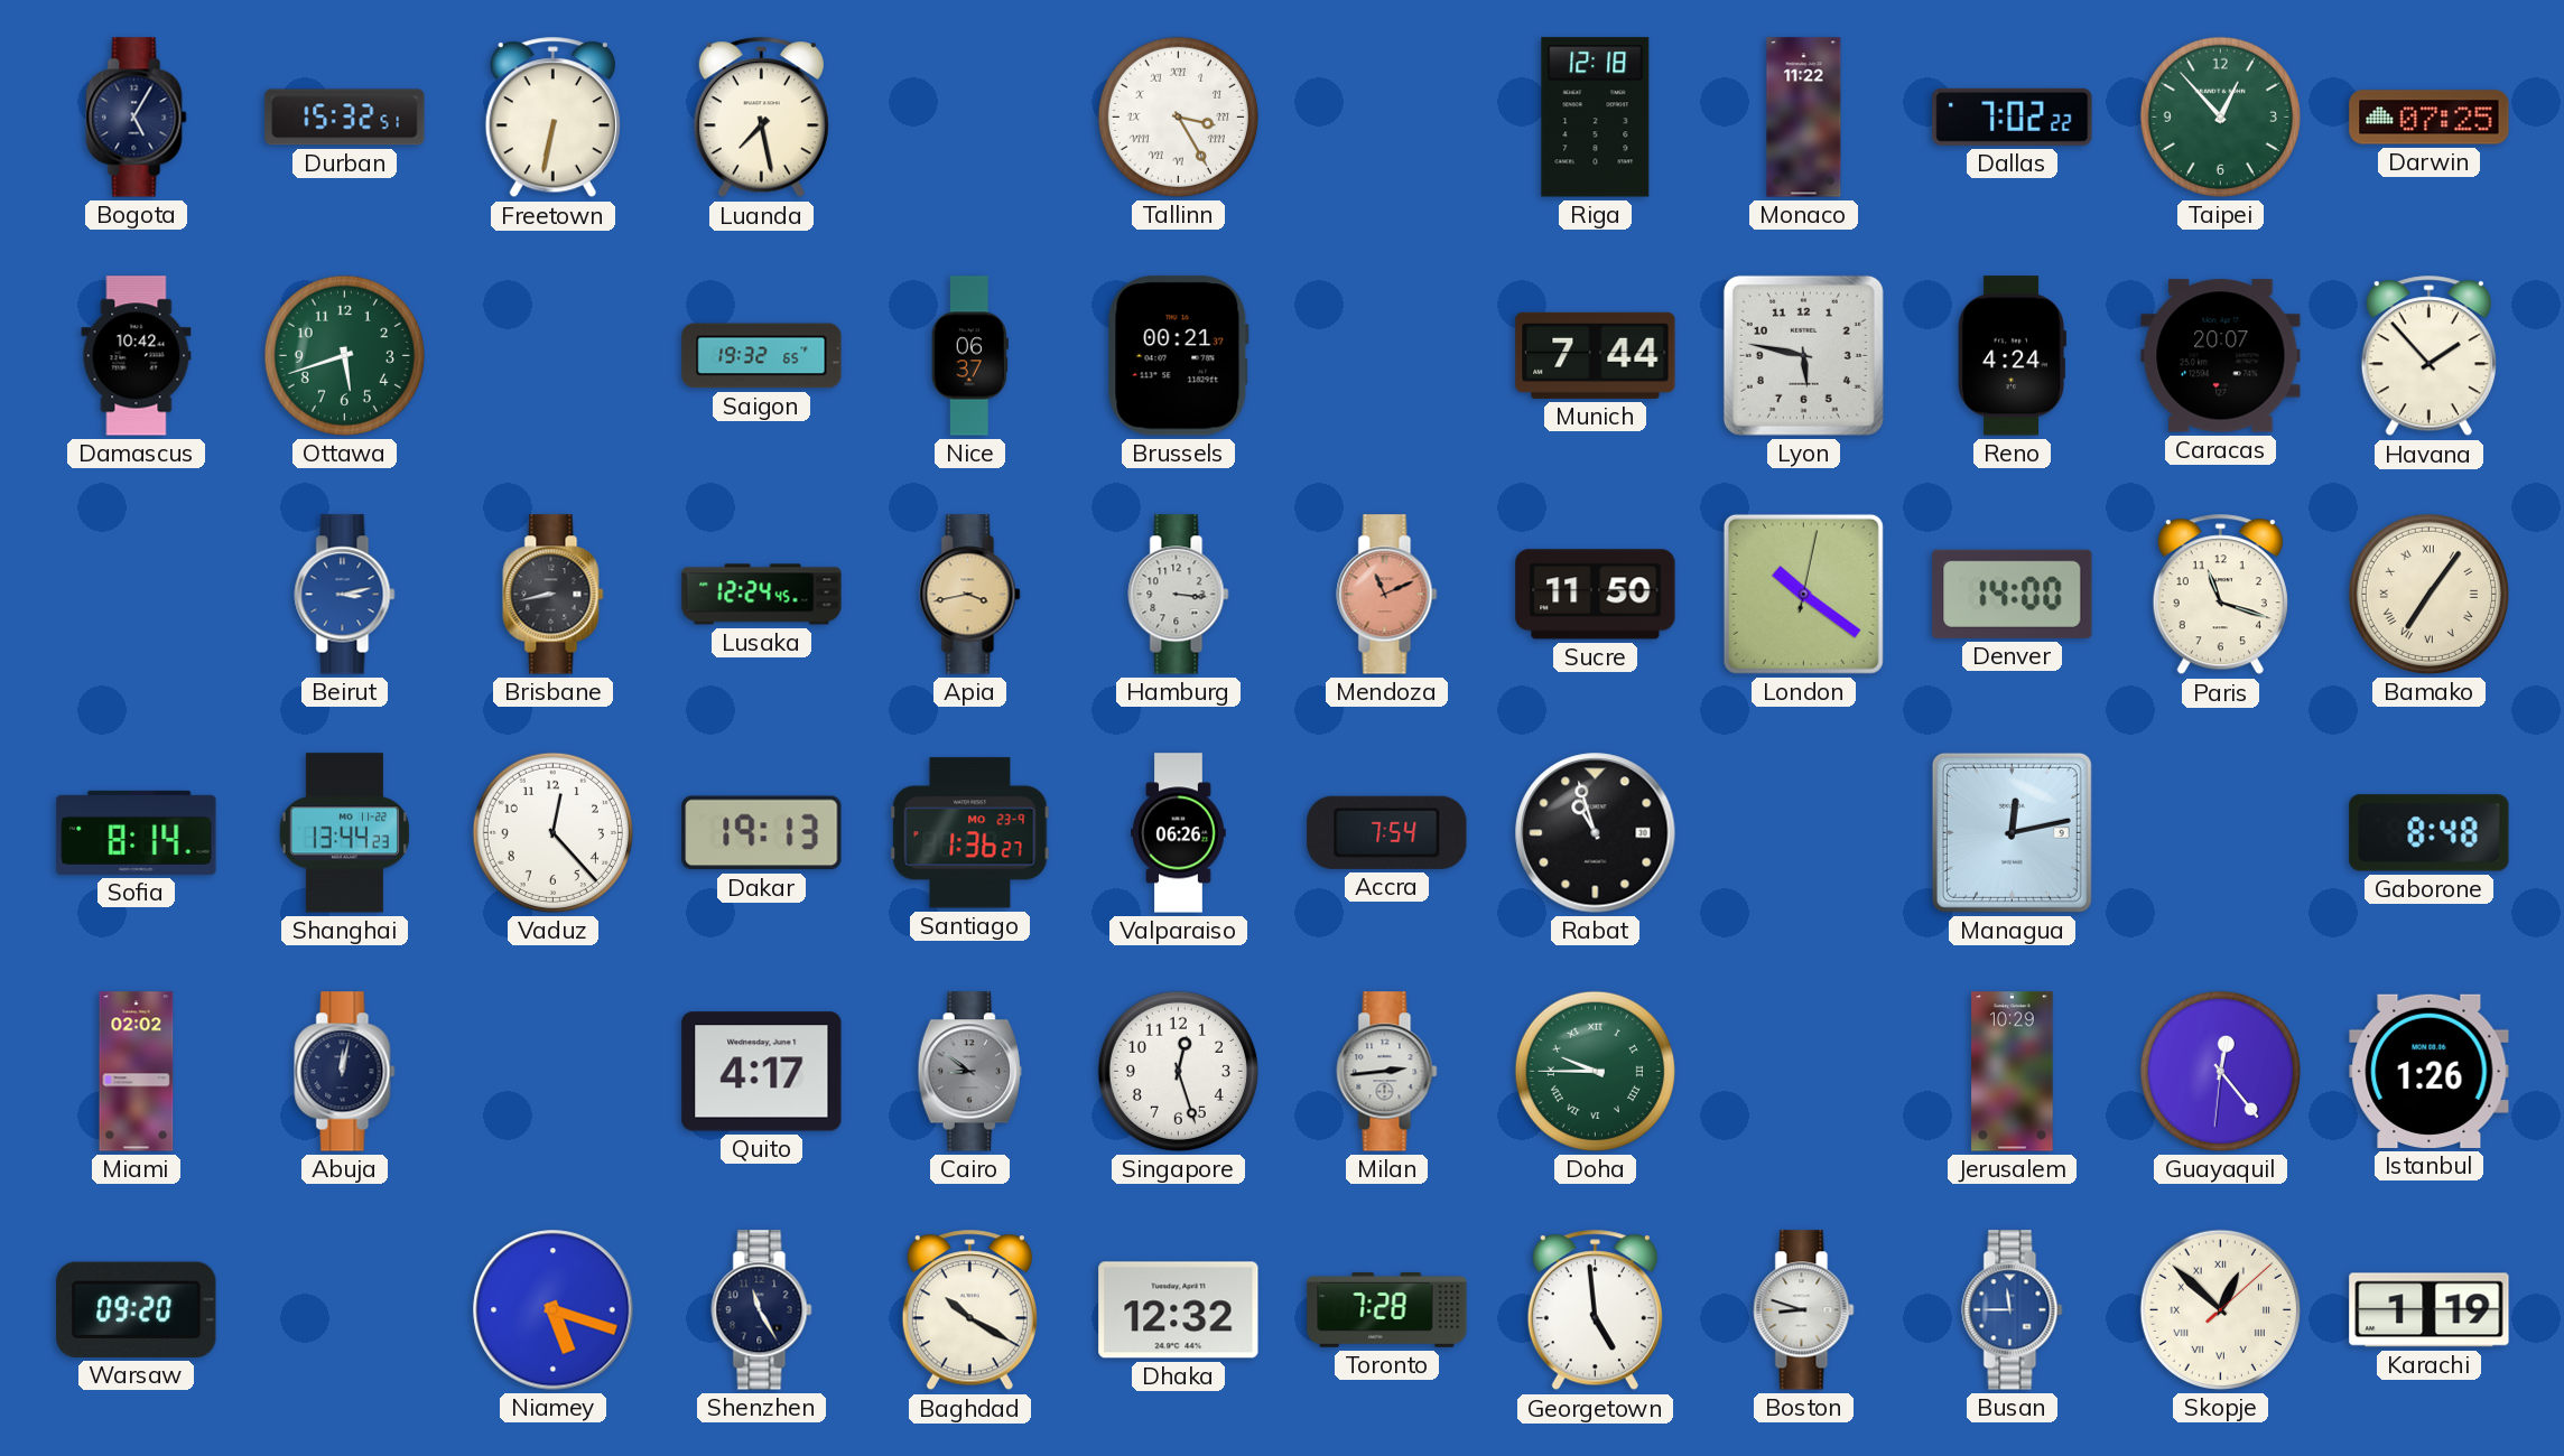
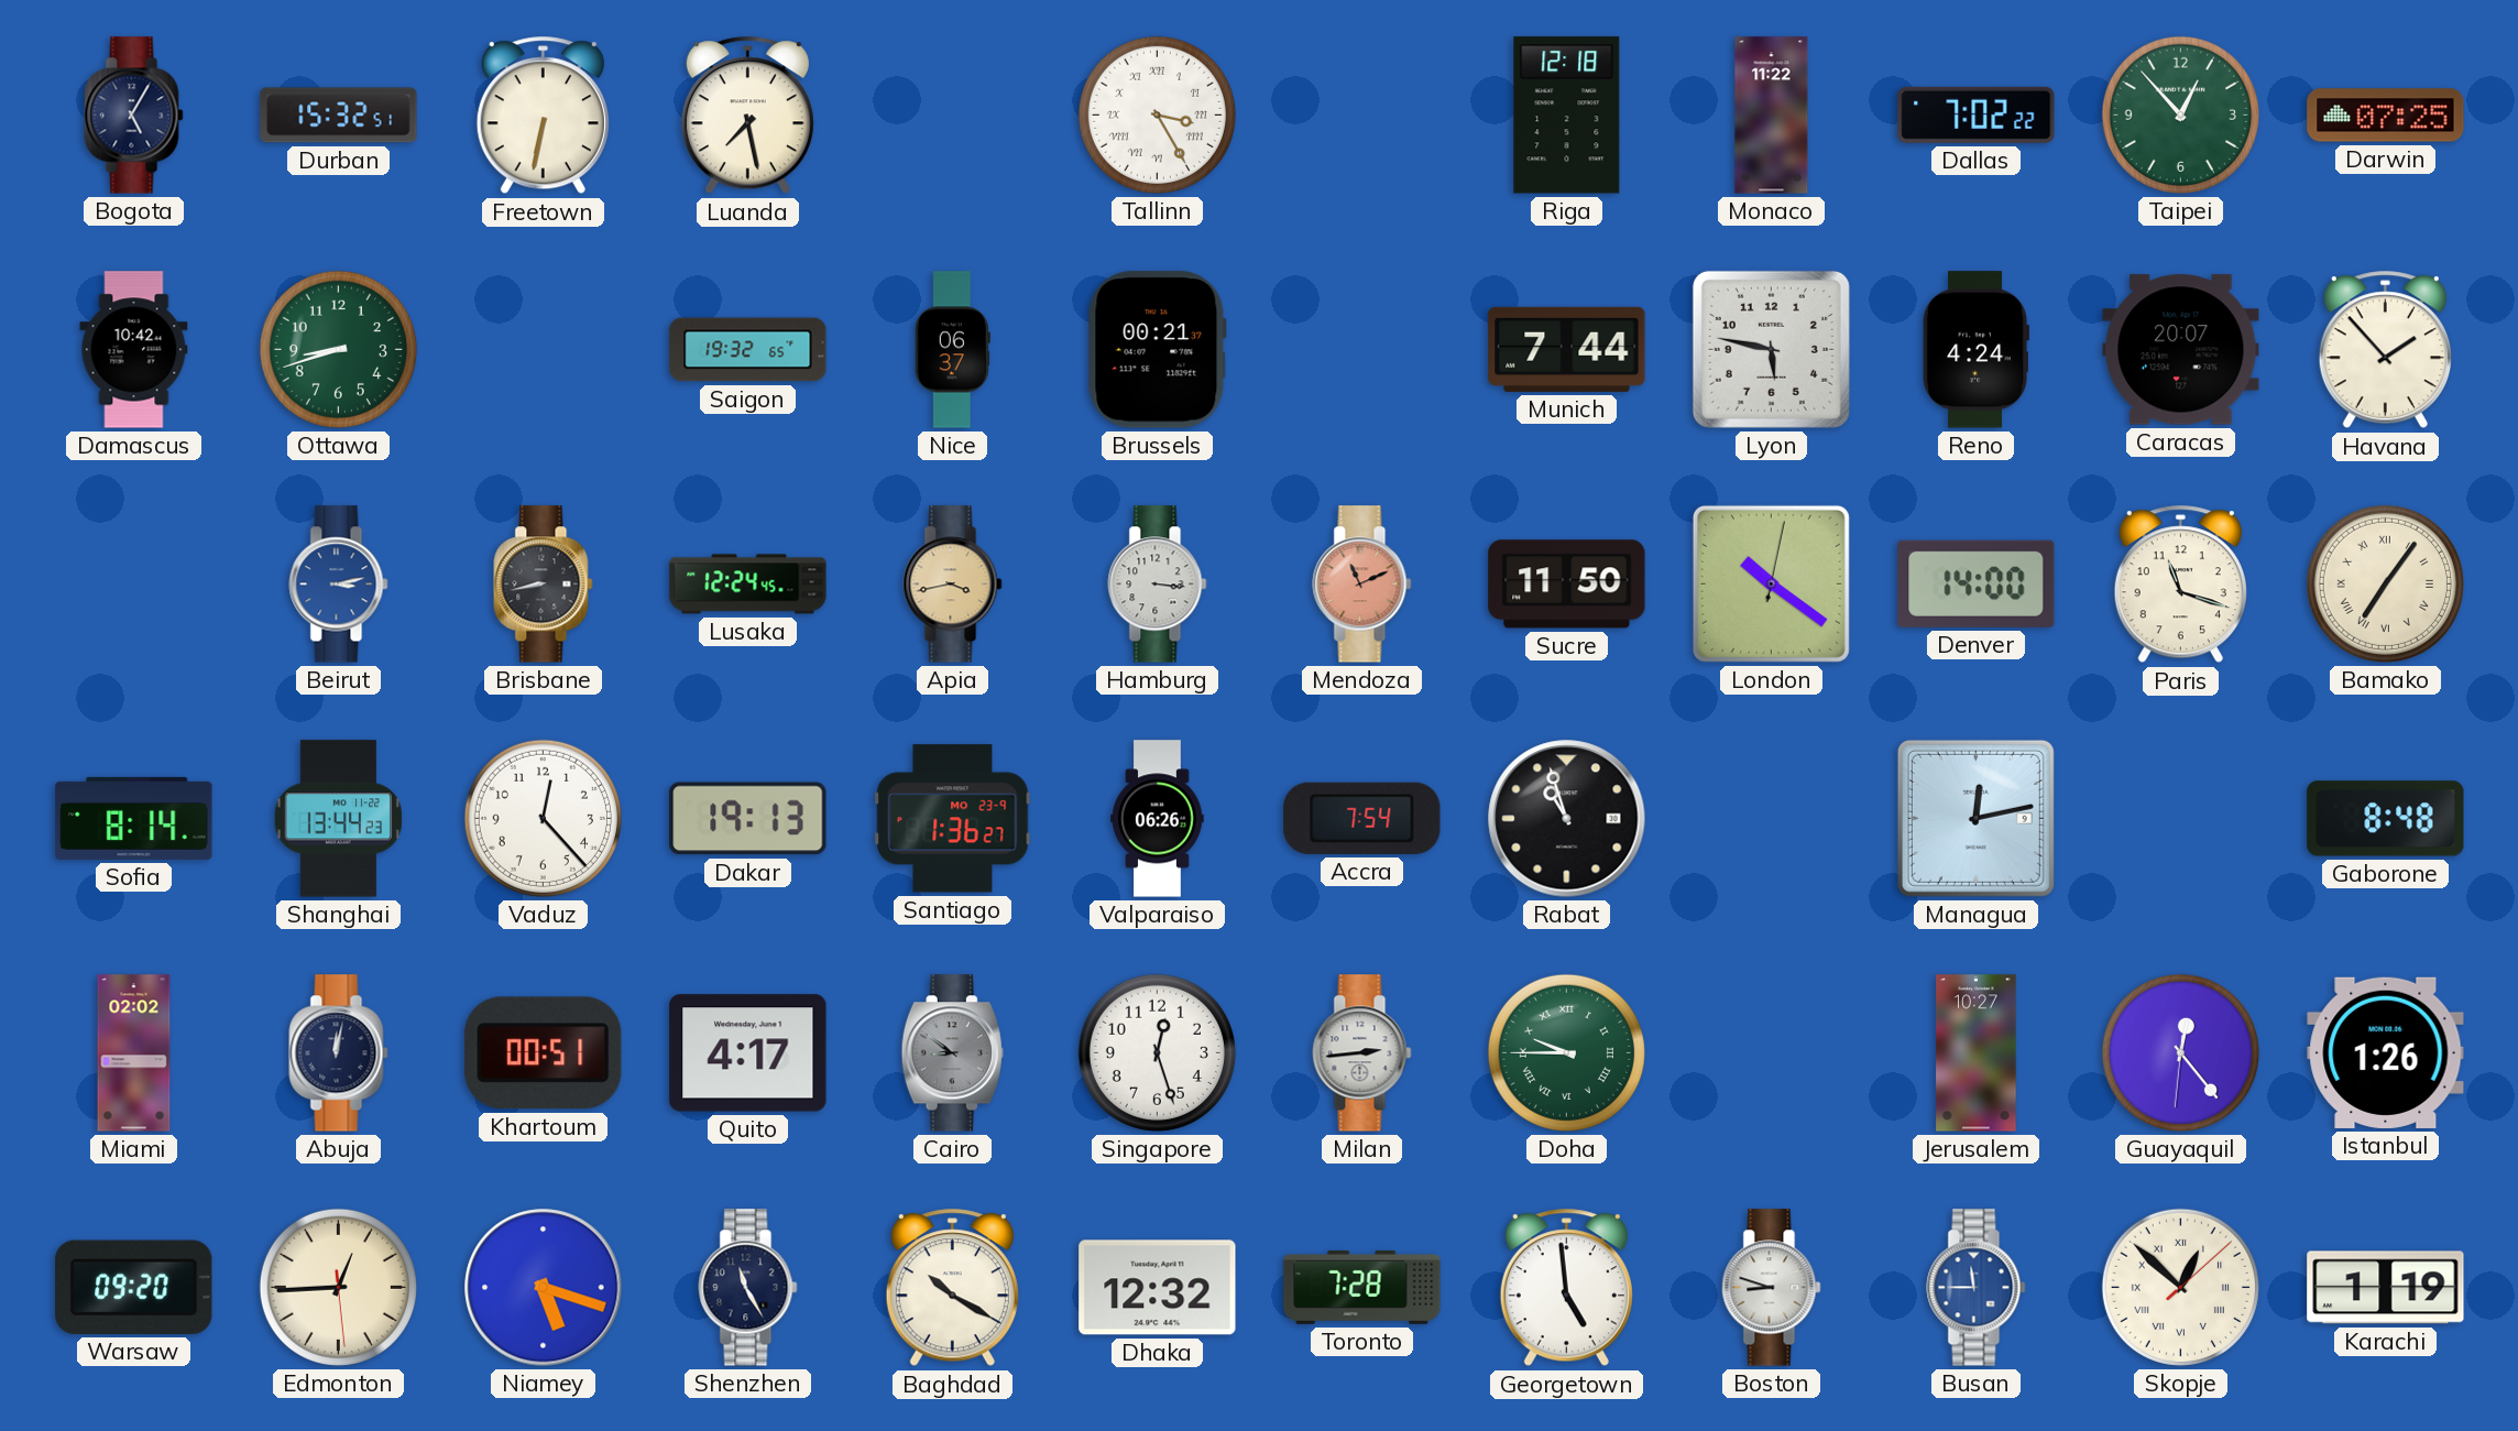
Ottawa: 5:42 -> 8:42
Khartoum: none -> 00:51
Jerusalem: 10:29 -> 10:27
Edmonton: none -> 12:44
